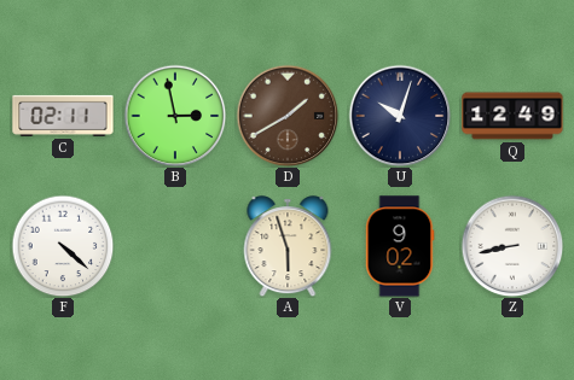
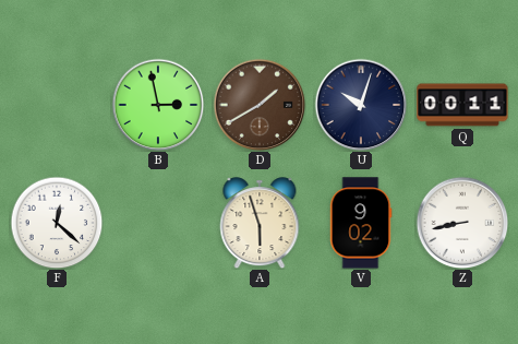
C: 02:11 -> none
Q: 12:49 -> 00:11
F: 4:22 -> 12:22
